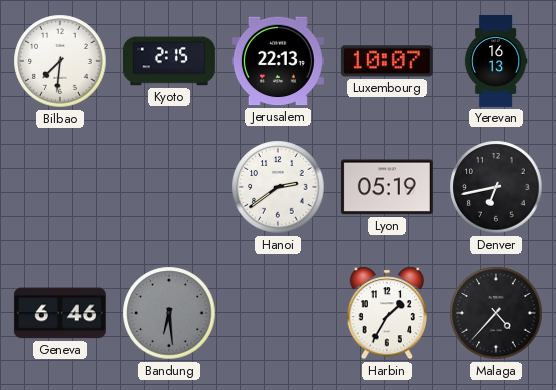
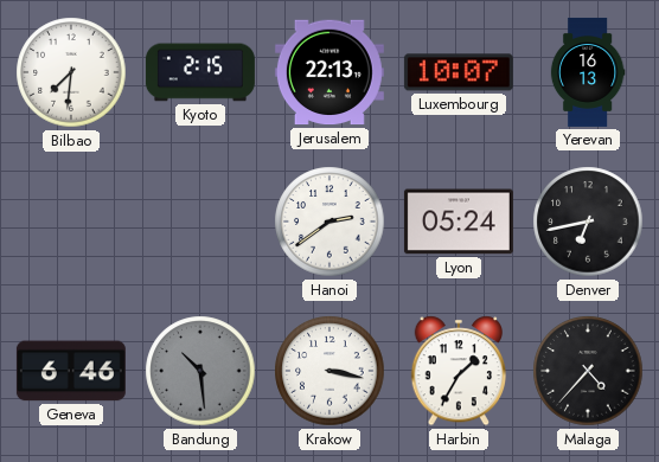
Lyon: 05:19 -> 05:24
Bandung: 6:29 -> 10:29
Krakow: none -> 3:17
